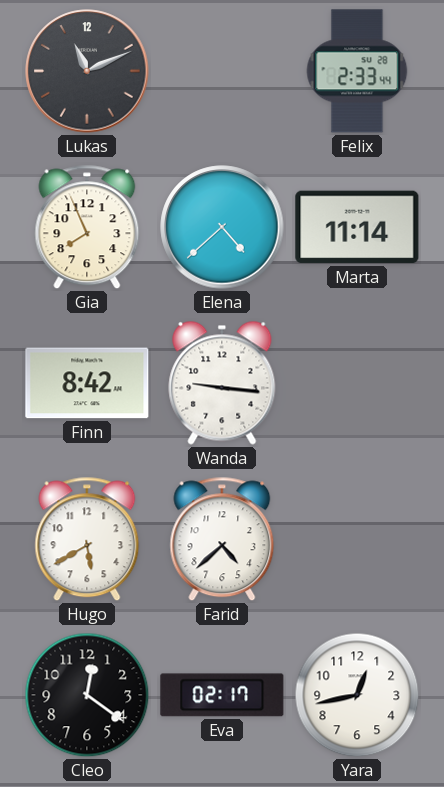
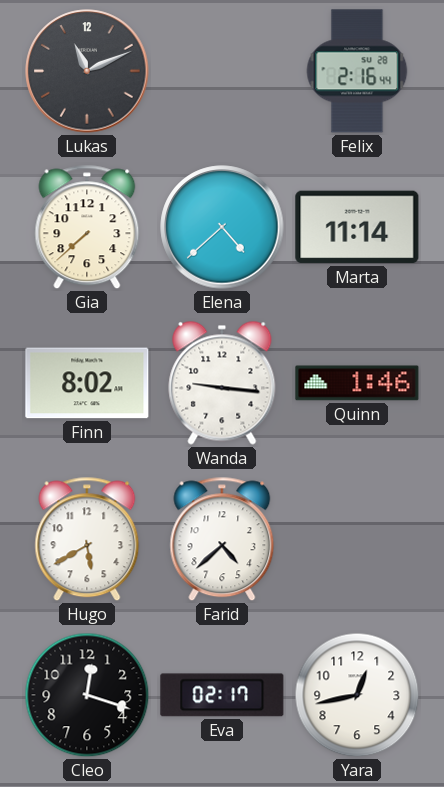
Felix: 2:33 -> 2:16
Gia: 7:56 -> 7:38
Finn: 8:42 -> 8:02
Quinn: none -> 1:46
Cleo: 12:21 -> 12:18
